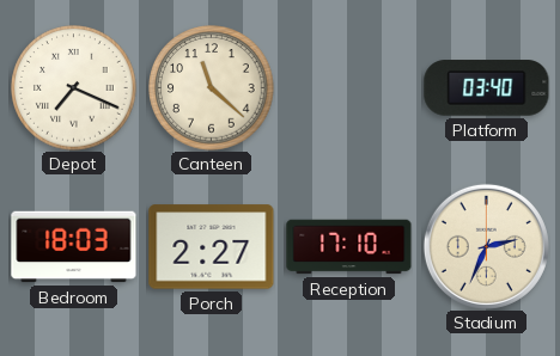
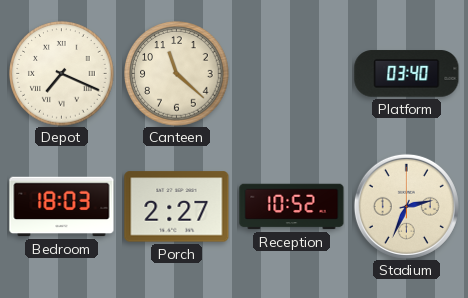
Reception: 17:10 -> 10:52
